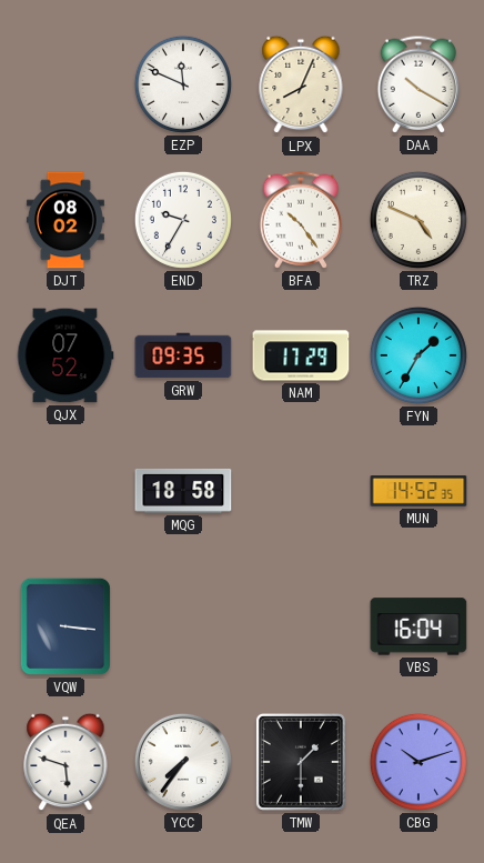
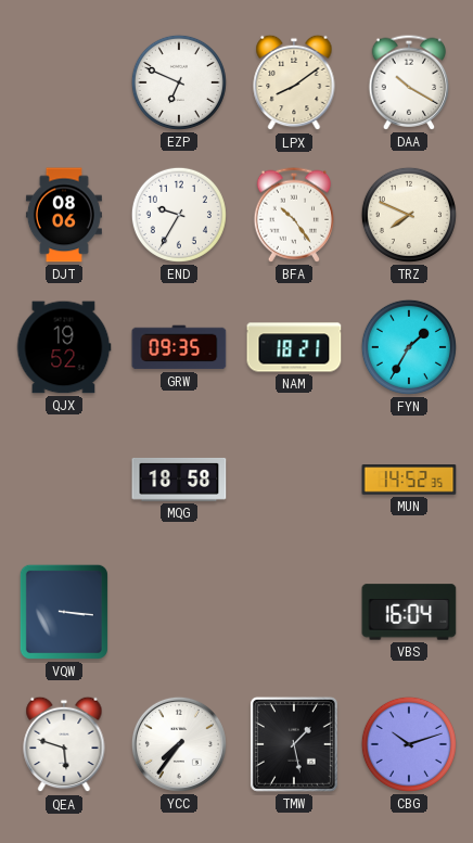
EZP: 11:49 -> 6:49
LPX: 8:04 -> 8:09
DJT: 08:02 -> 08:06
TRZ: 4:49 -> 7:49
QJX: 07:52 -> 19:52
NAM: 17:29 -> 18:21
TMW: 1:30 -> 1:28
